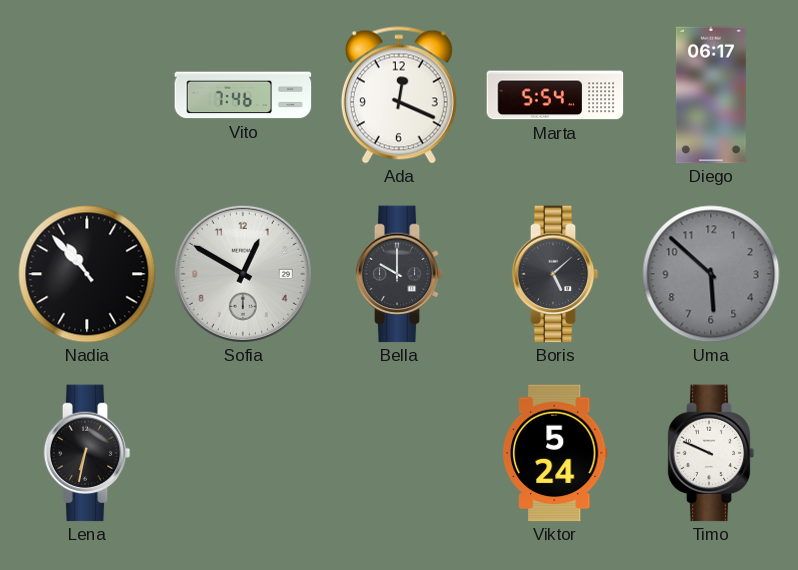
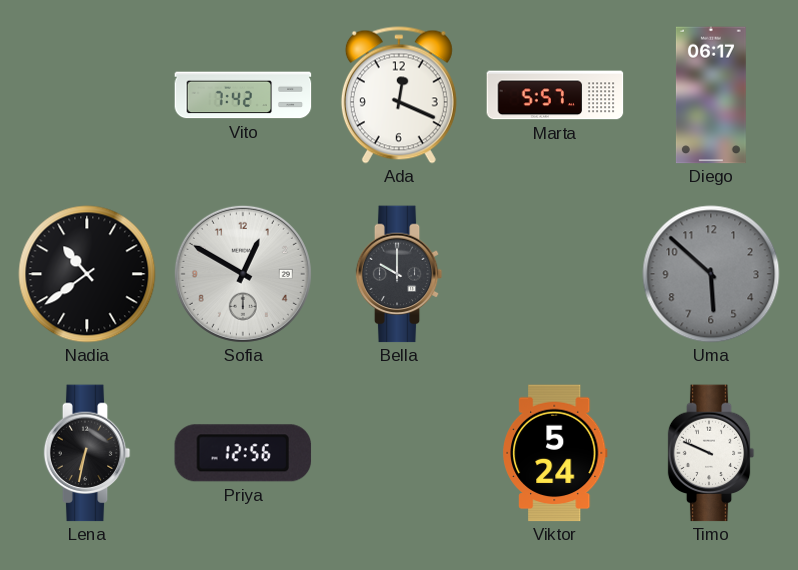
Vito: 7:46 -> 7:42
Marta: 5:54 -> 5:57
Nadia: 10:53 -> 10:39
Boris: 5:08 -> none
Priya: none -> 12:56
